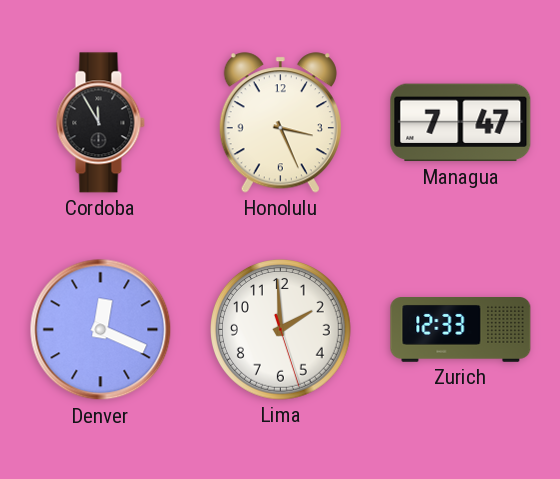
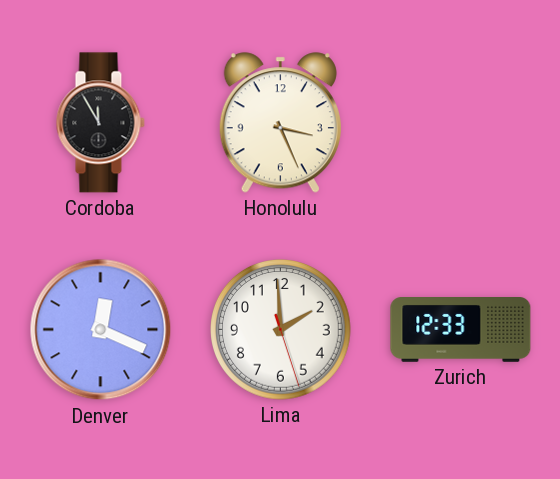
Managua: 7:47 -> none
